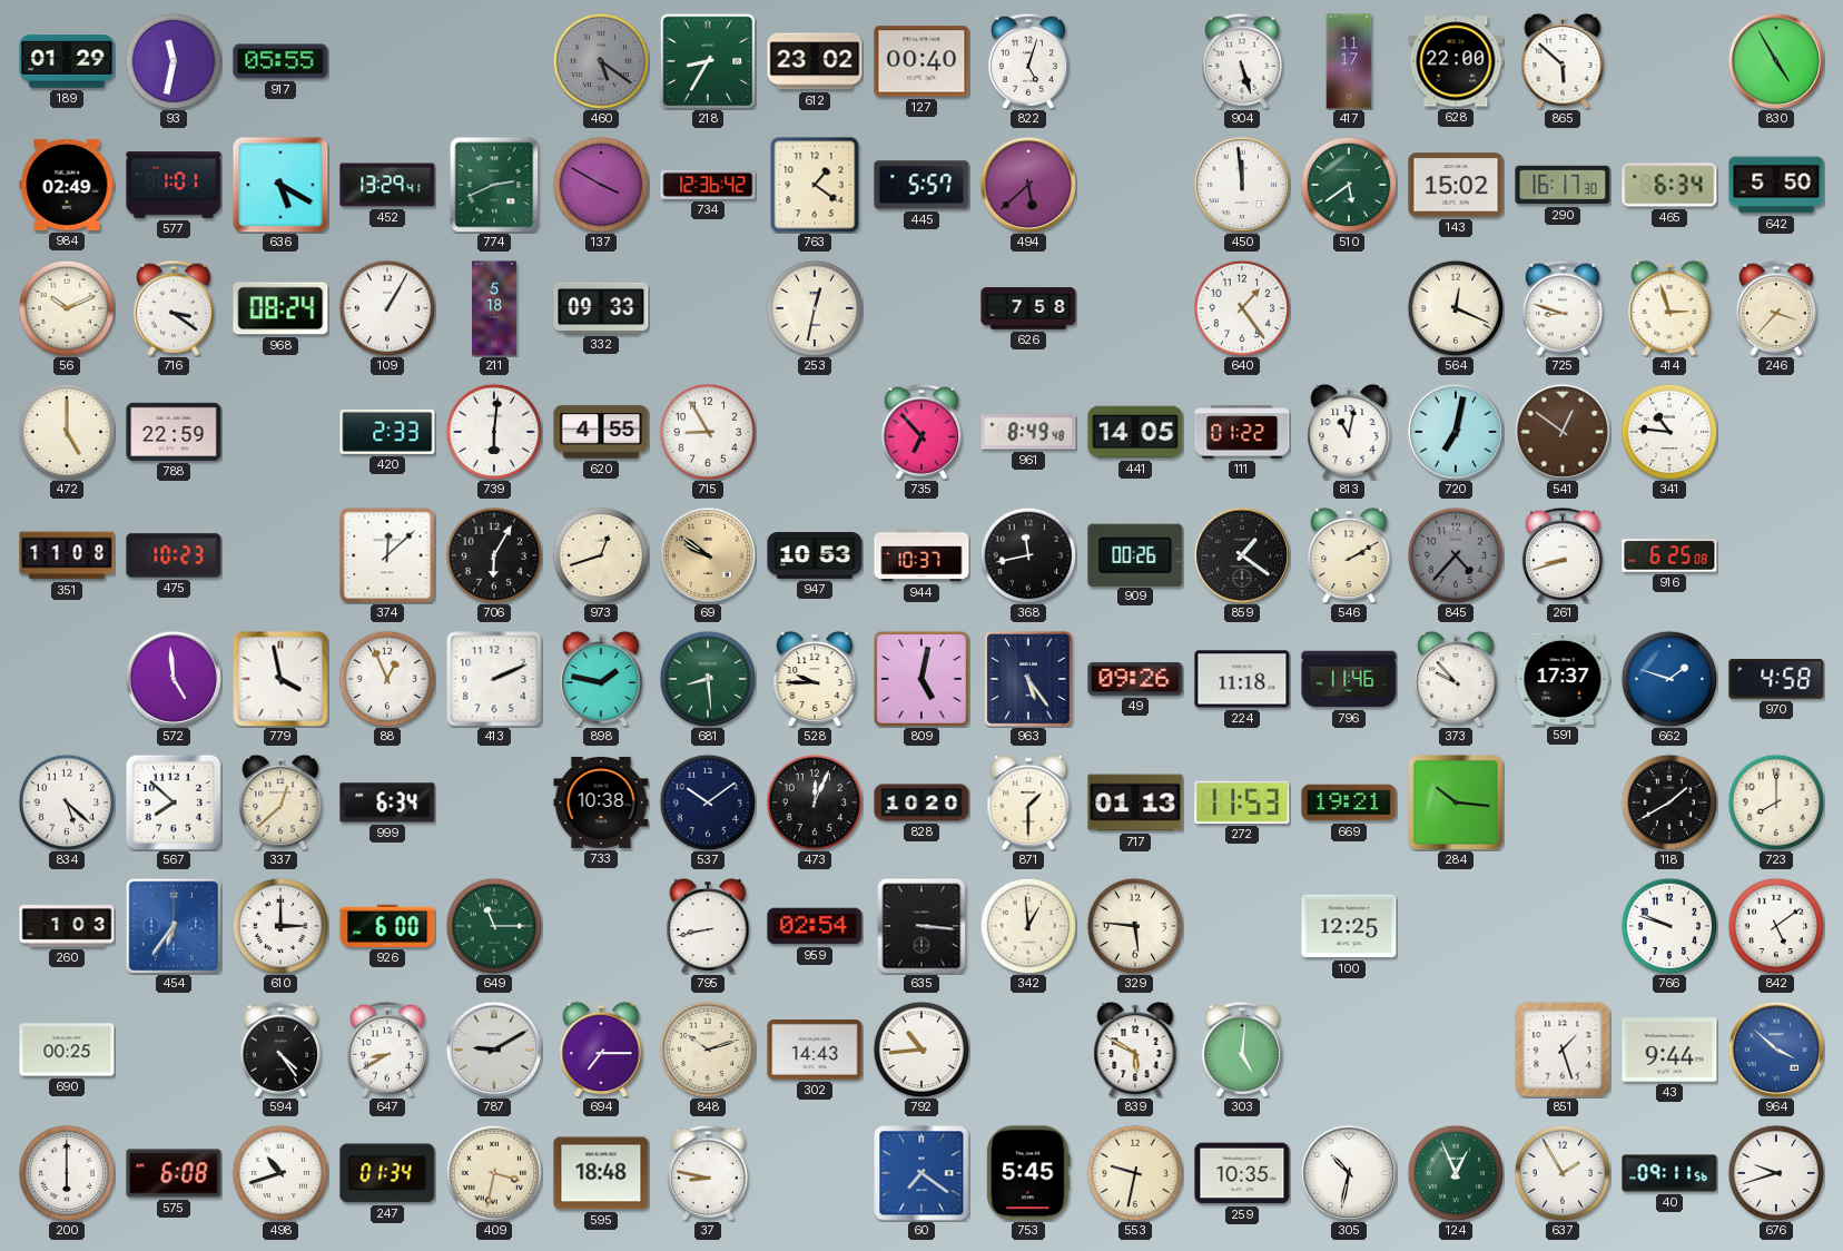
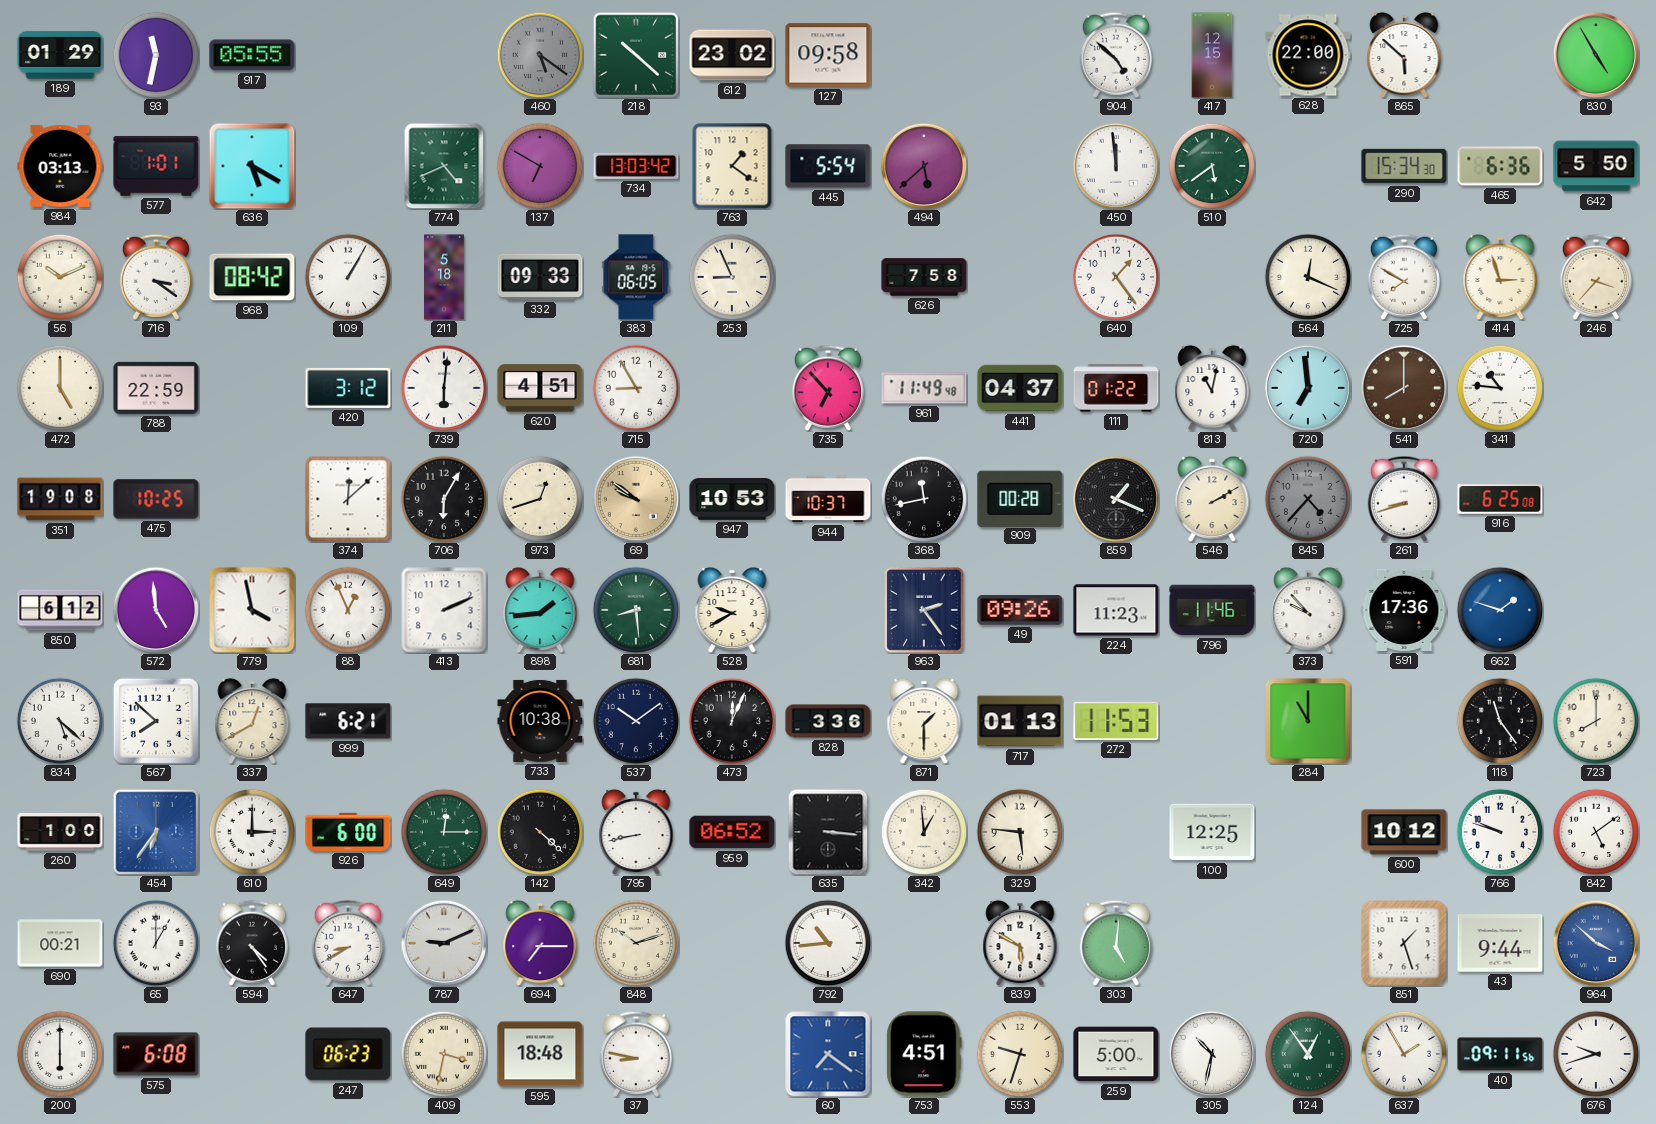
218: 8:35 -> 10:22
127: 00:40 -> 09:58
822: 5:03 -> none
904: 5:27 -> 4:52
417: 11:17 -> 12:15
984: 02:49 -> 03:13
452: 13:29 -> none
774: 2:41 -> 4:41
137: 3:50 -> 6:50
734: 12:36 -> 13:03
445: 5:57 -> 5:54
143: 15:02 -> none
290: 16:17 -> 15:34
465: 6:34 -> 6:36
968: 08:24 -> 08:42
383: none -> 06:05
253: 12:32 -> 8:56
725: 8:48 -> 7:50
420: 2:33 -> 3:12
620: 4:55 -> 4:51
961: 8:49 -> 11:49
441: 14:05 -> 04:37
720: 7:02 -> 6:59
541: 12:51 -> 8:00
351: 11:08 -> 19:08
475: 10:23 -> 10:25
909: 00:26 -> 00:28
859: 1:21 -> 1:19
850: none -> 6:12
898: 1:47 -> 1:44
528: 9:45 -> 9:40
809: 5:02 -> none
963: 5:24 -> 2:24
224: 11:18 -> 11:23
591: 17:37 -> 17:36
970: 4:58 -> none
337: 12:38 -> 12:40
999: 6:34 -> 6:21
828: 10:20 -> 3:36
669: 19:21 -> none
284: 10:16 -> 11:00
118: 1:40 -> 11:24
260: 1:03 -> 1:00
649: 11:15 -> 12:15
142: none -> 4:22
959: 02:54 -> 06:52
600: none -> 10:12
690: 00:25 -> 00:21
65: none -> 1:00
787: 9:10 -> 9:11
302: 14:43 -> none
498: 10:42 -> none
247: 01:34 -> 06:23
753: 5:45 -> 4:51
553: 9:32 -> 9:33
259: 10:35 -> 5:00
124: 12:56 -> 12:54
